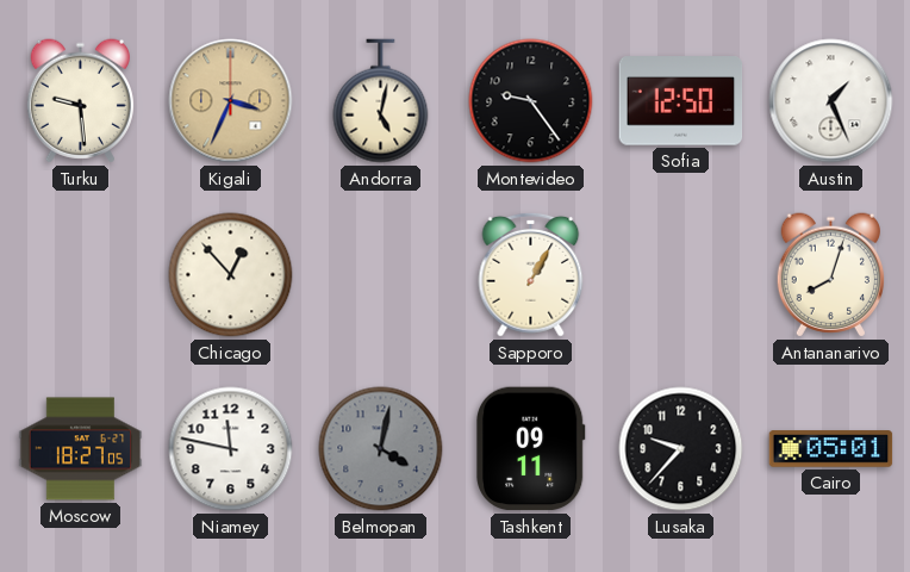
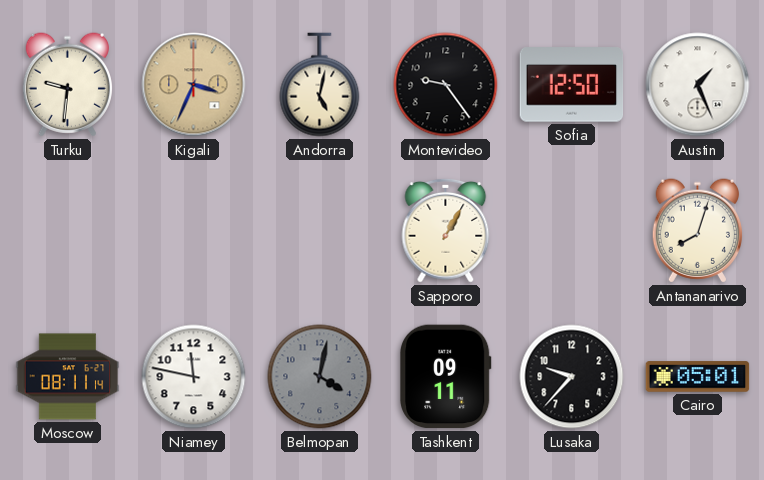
Turku: 9:29 -> 9:31
Chicago: 12:53 -> none
Moscow: 18:27 -> 08:11
